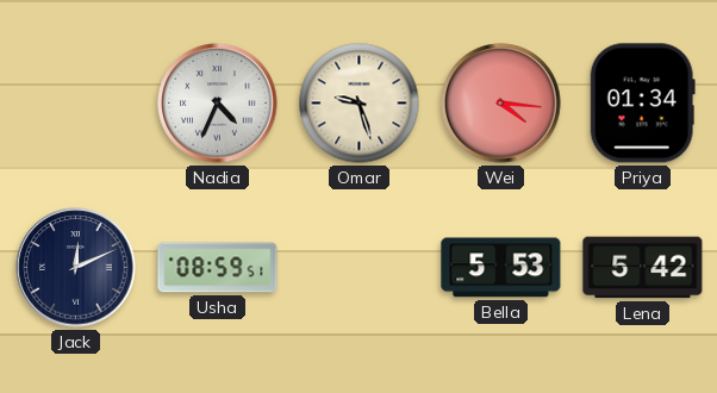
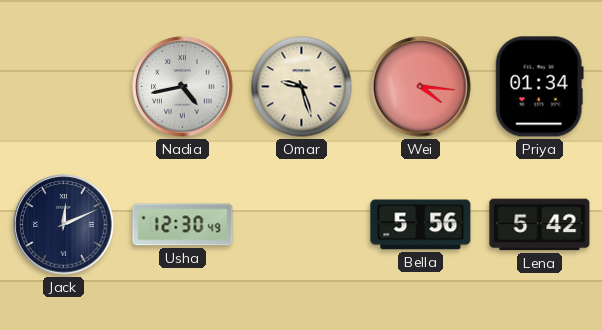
Nadia: 4:34 -> 4:43
Usha: 08:59 -> 12:30
Bella: 5:53 -> 5:56
